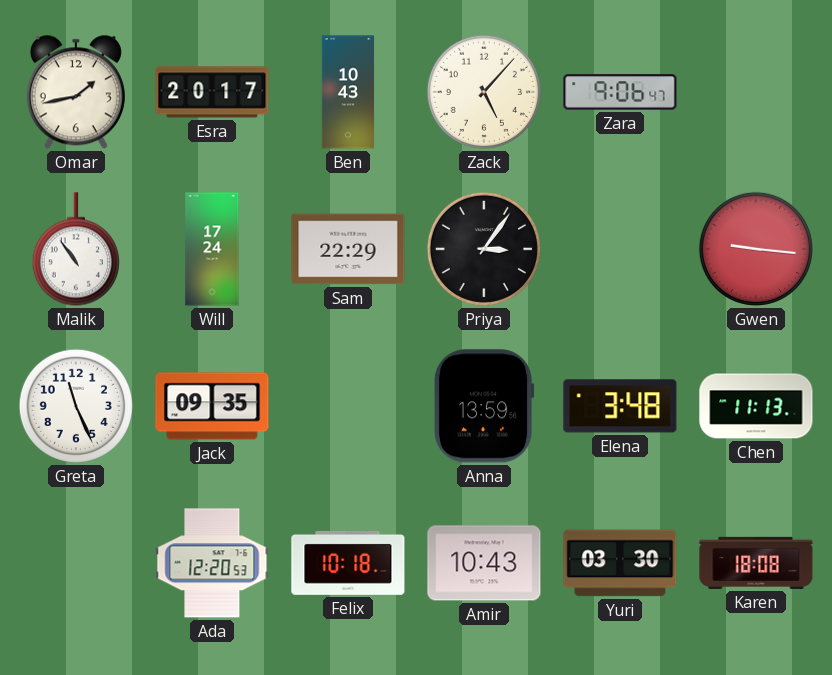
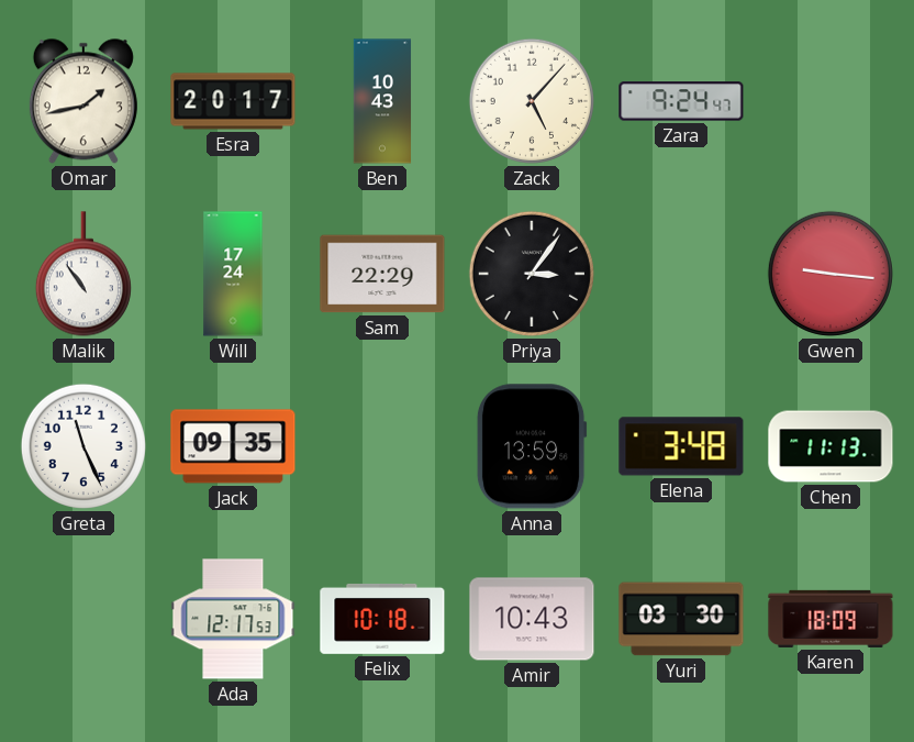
Zara: 9:06 -> 9:24
Ada: 12:20 -> 12:17
Karen: 18:08 -> 18:09
